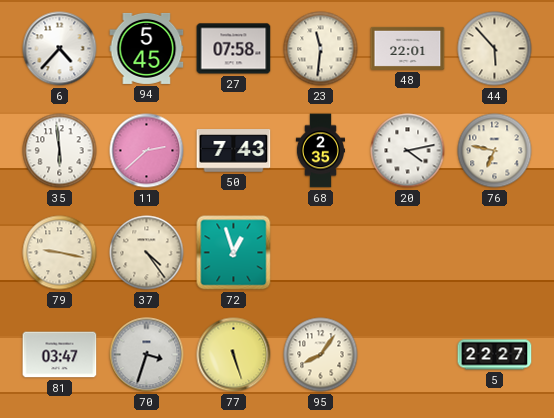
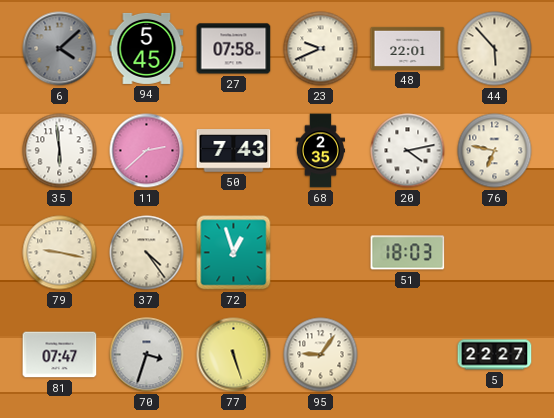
6: 4:37 -> 4:08
6 dial: white -> grey
23: 11:31 -> 9:41
51: none -> 18:03
81: 03:47 -> 07:47
95: 8:06 -> 9:06
